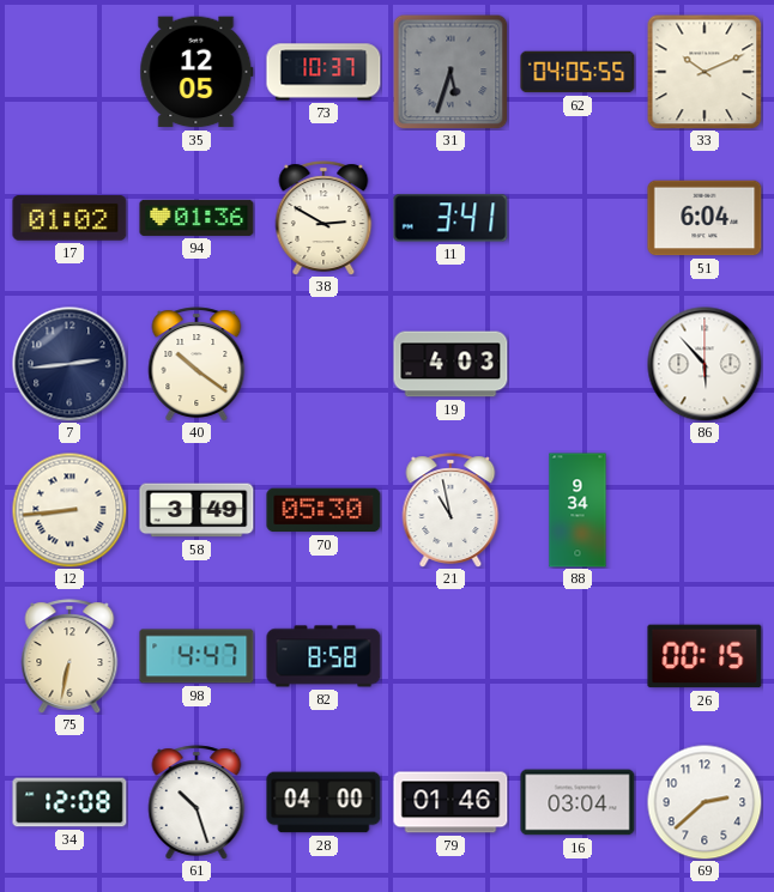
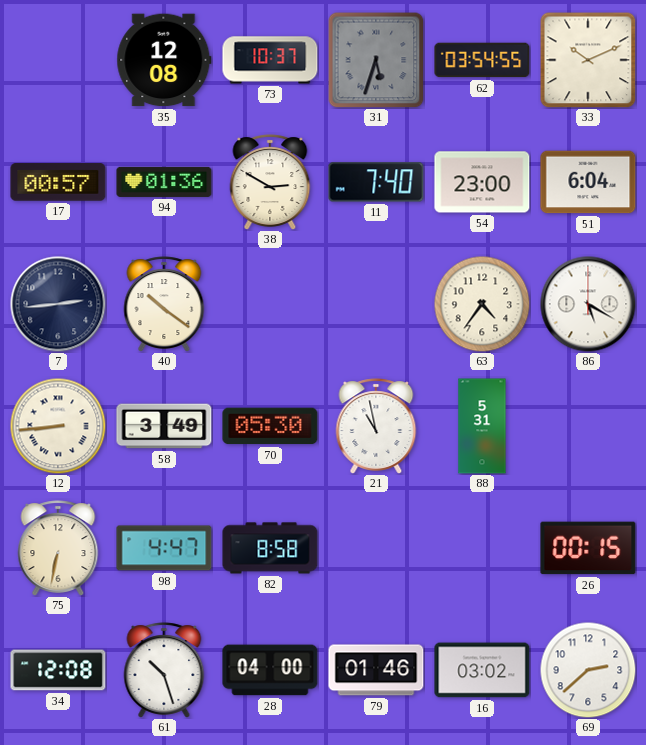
35: 12:05 -> 12:08
62: 04:05 -> 03:54
17: 01:02 -> 00:57
11: 3:41 -> 7:40
54: none -> 23:00
19: 4:03 -> none
63: none -> 4:36
86: 5:53 -> 5:20
88: 9:34 -> 5:31
16: 03:04 -> 03:02
